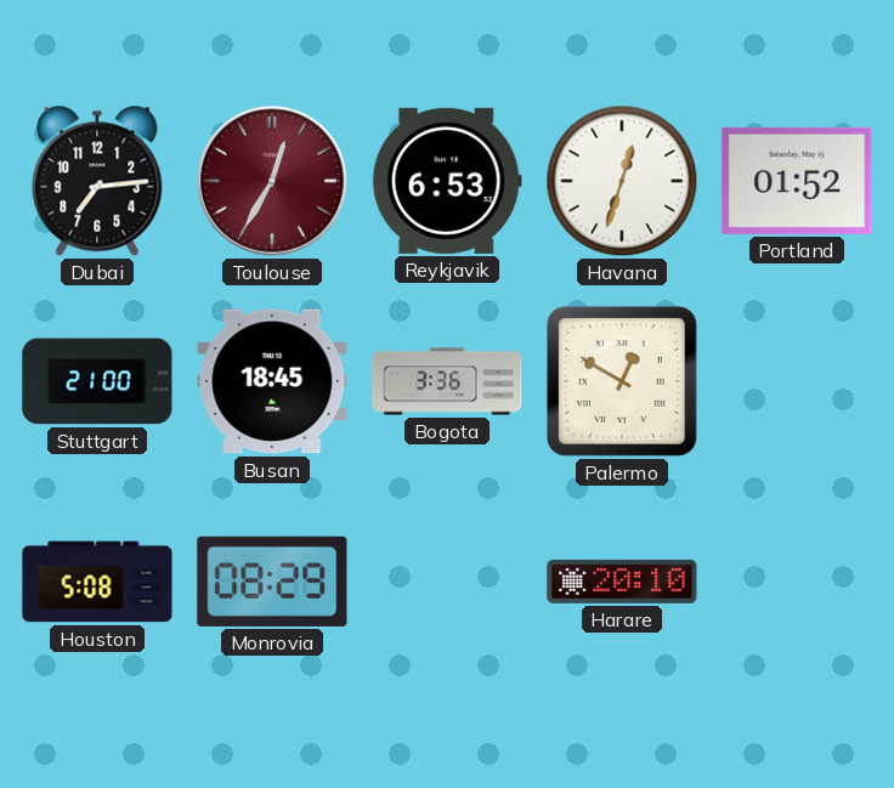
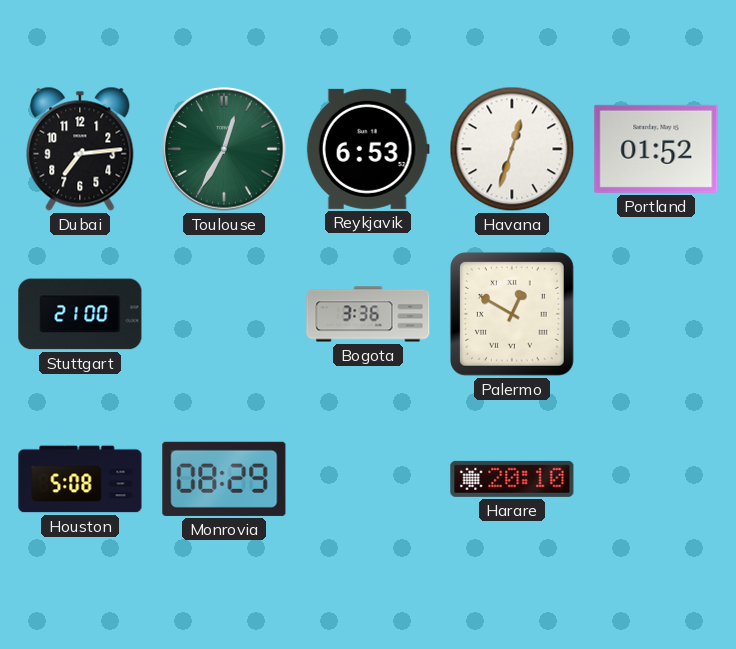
Toulouse dial: burgundy -> green
Busan: 18:45 -> none
